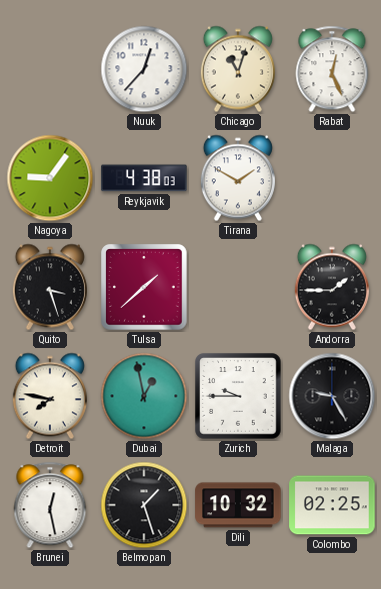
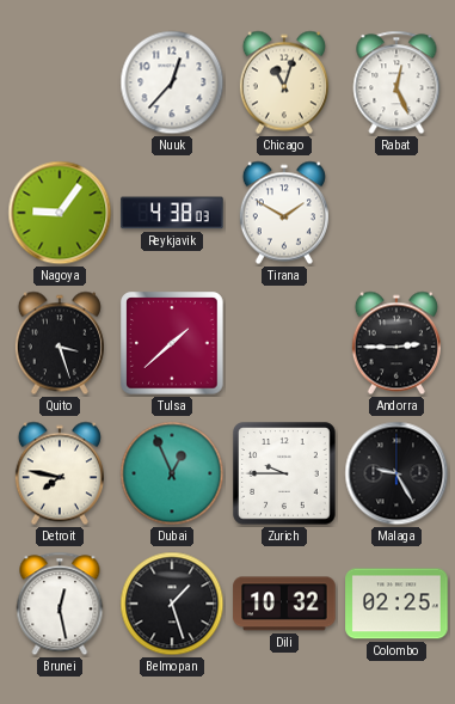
Andorra: 1:45 -> 2:45
Dubai: 12:58 -> 12:56
